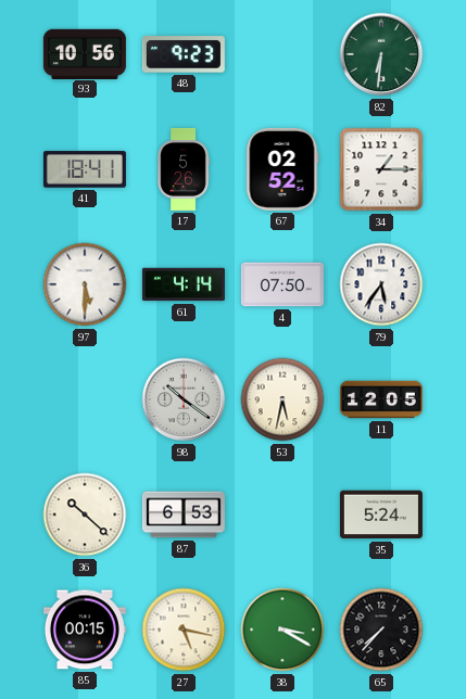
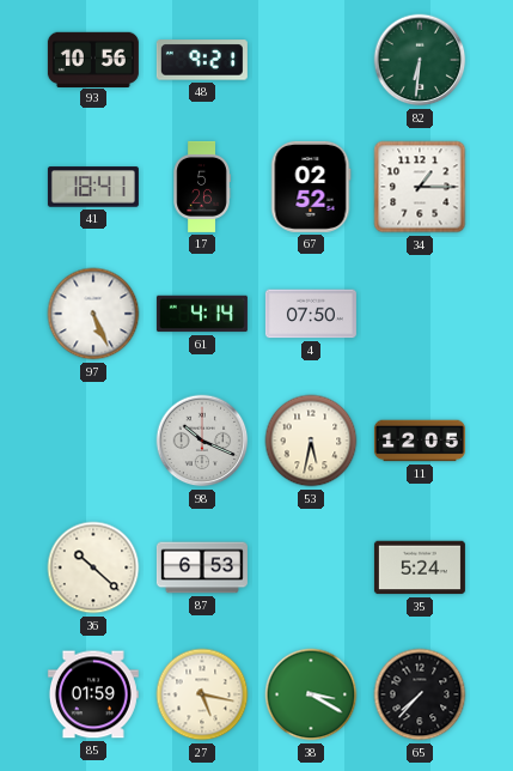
48: 9:23 -> 9:21
97: 5:30 -> 5:26
79: 5:36 -> none
98: 10:21 -> 10:19
85: 00:15 -> 01:59
